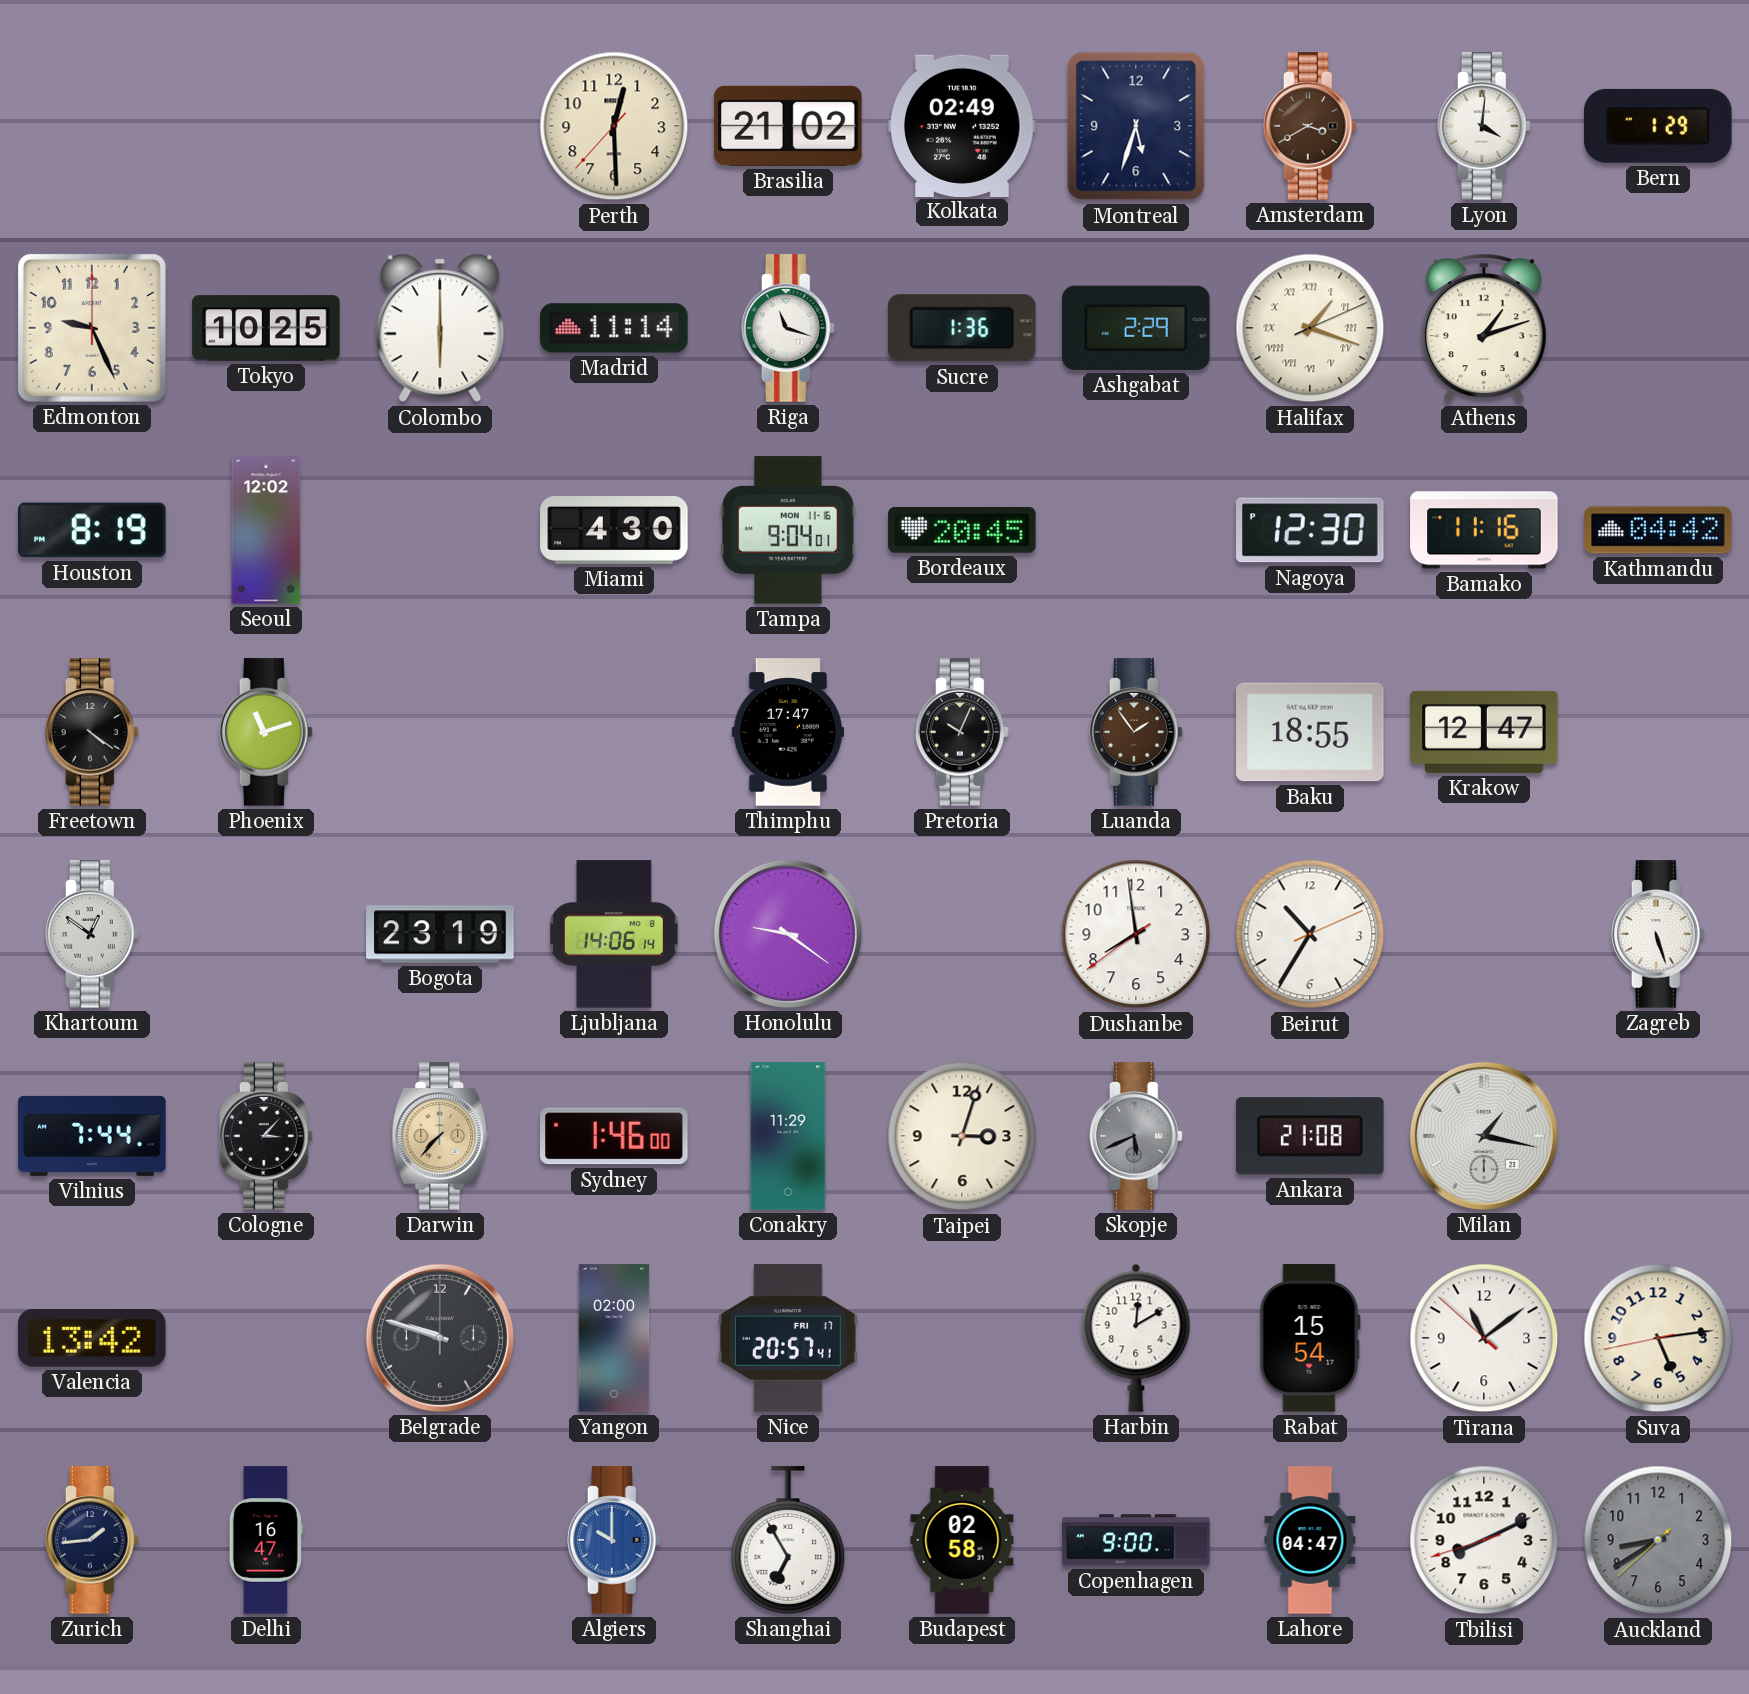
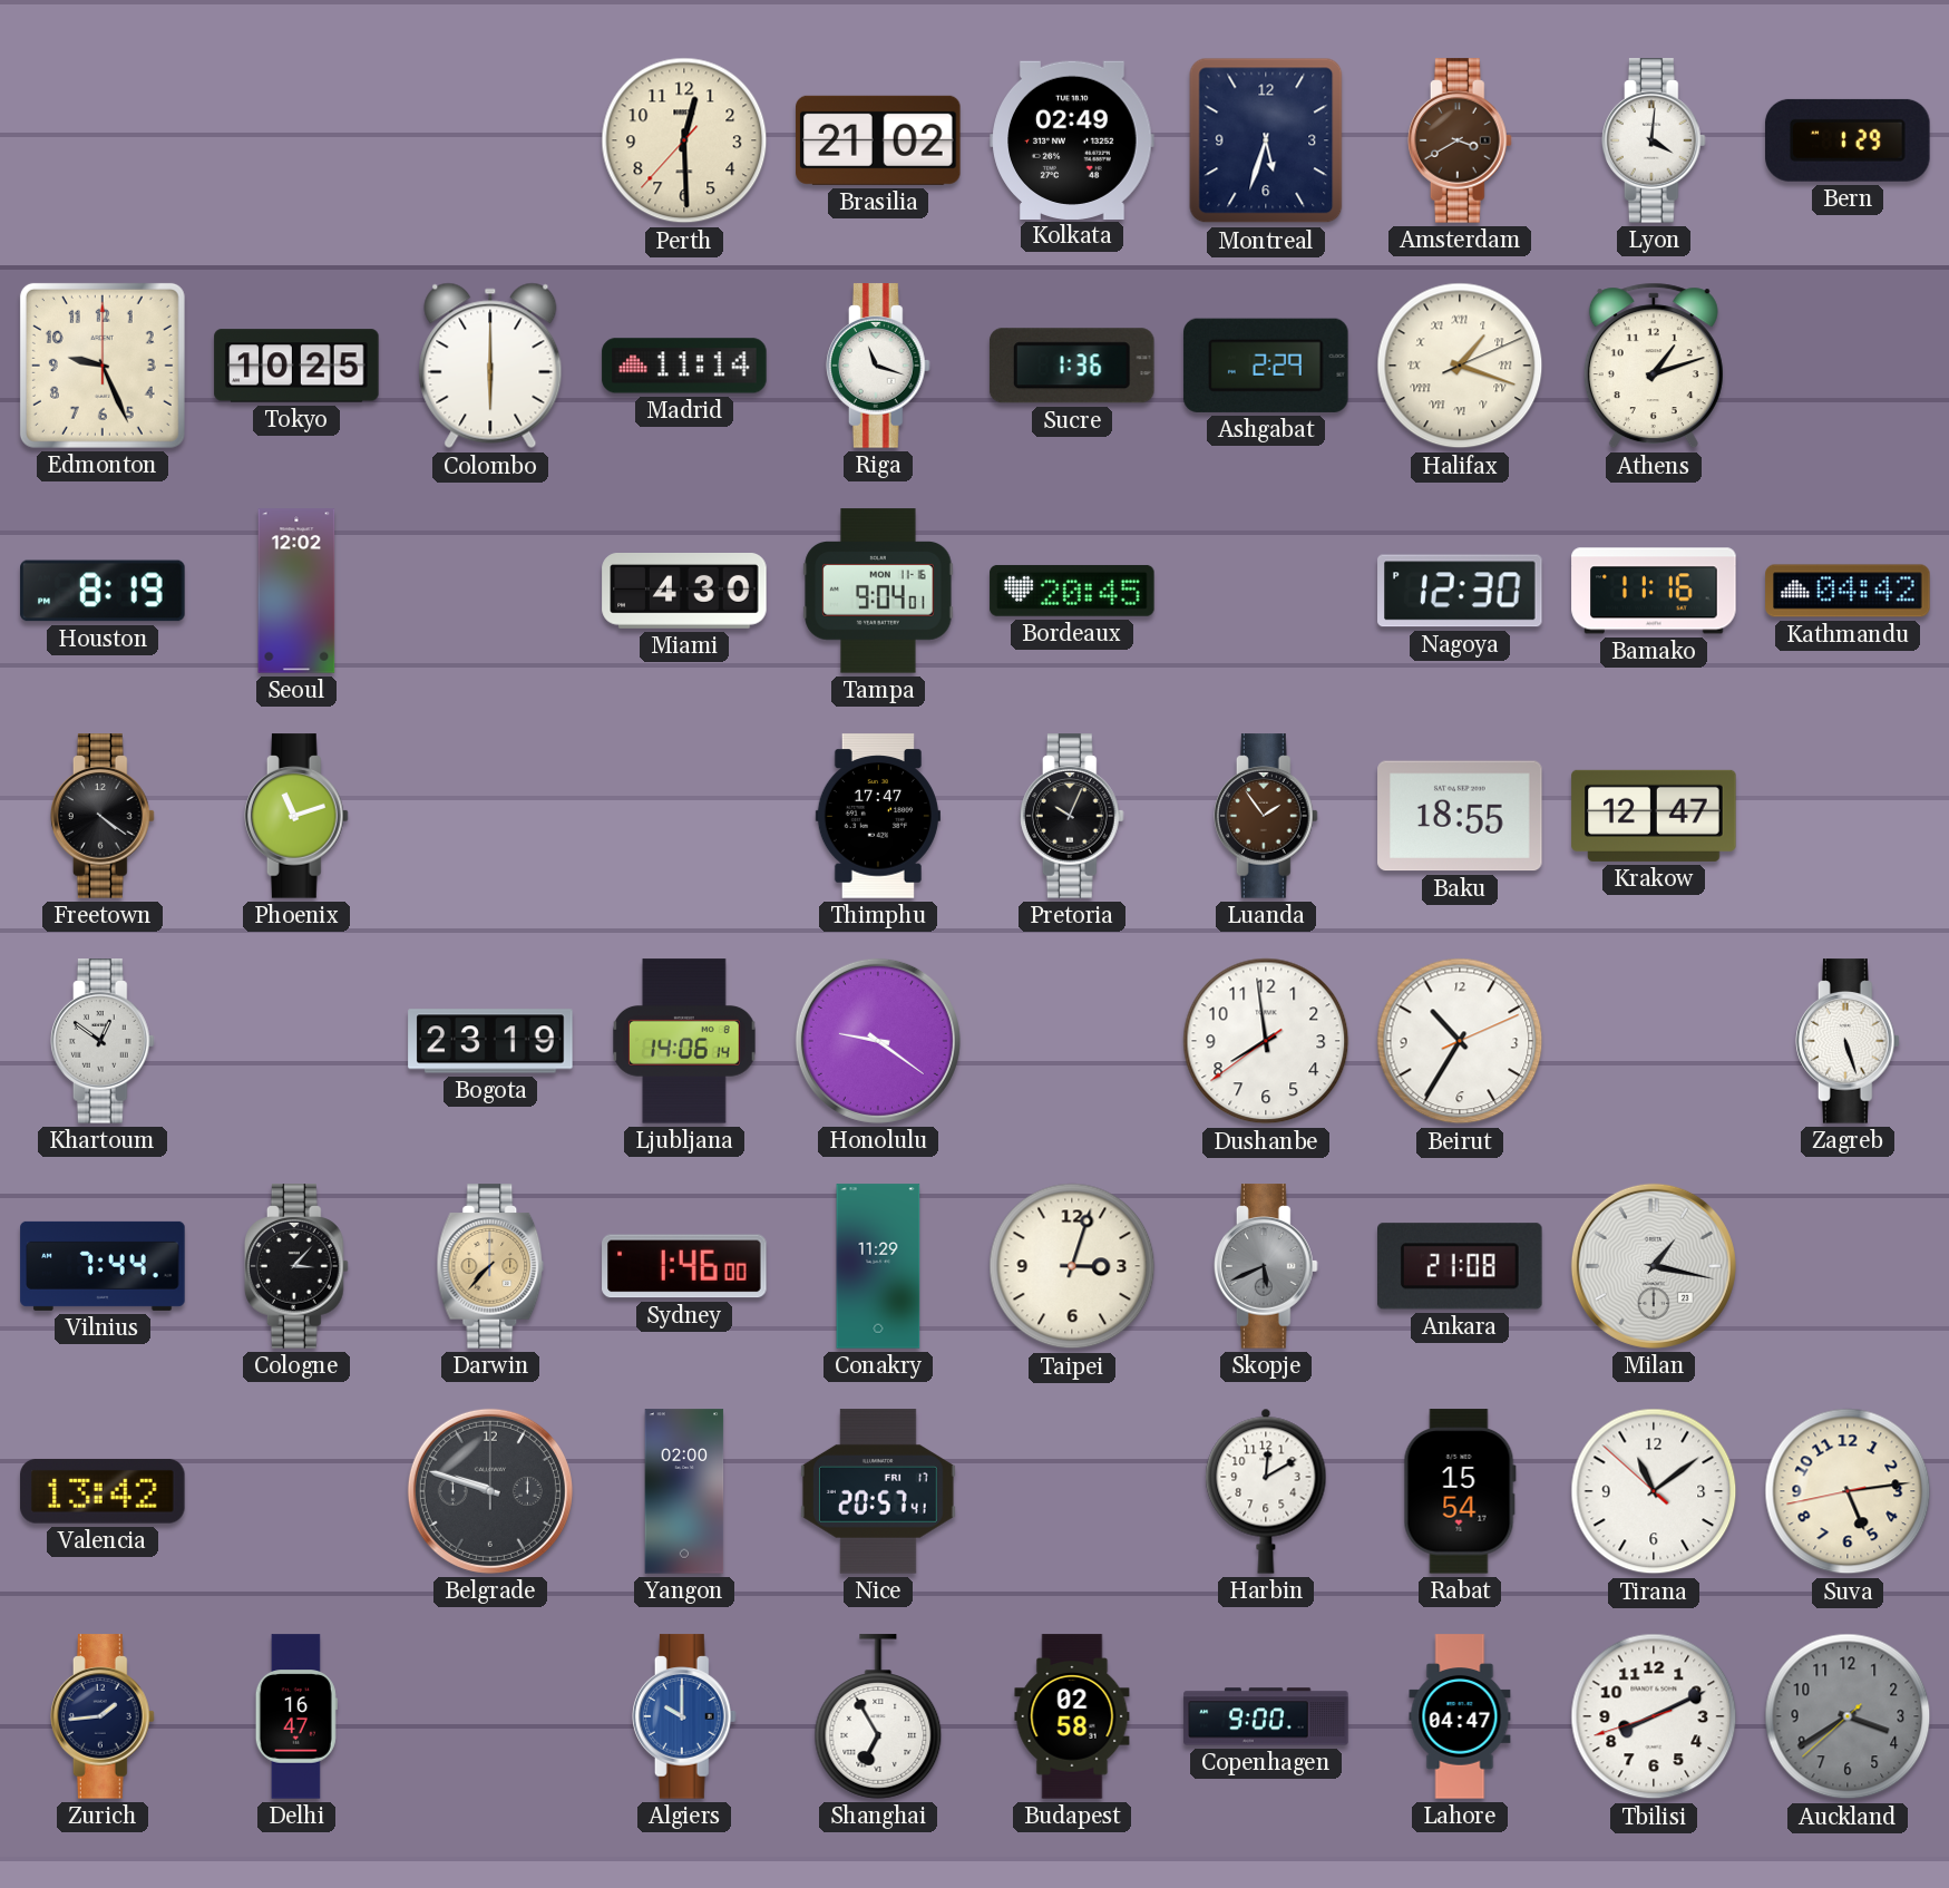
Auckland: 8:39 -> 3:39
